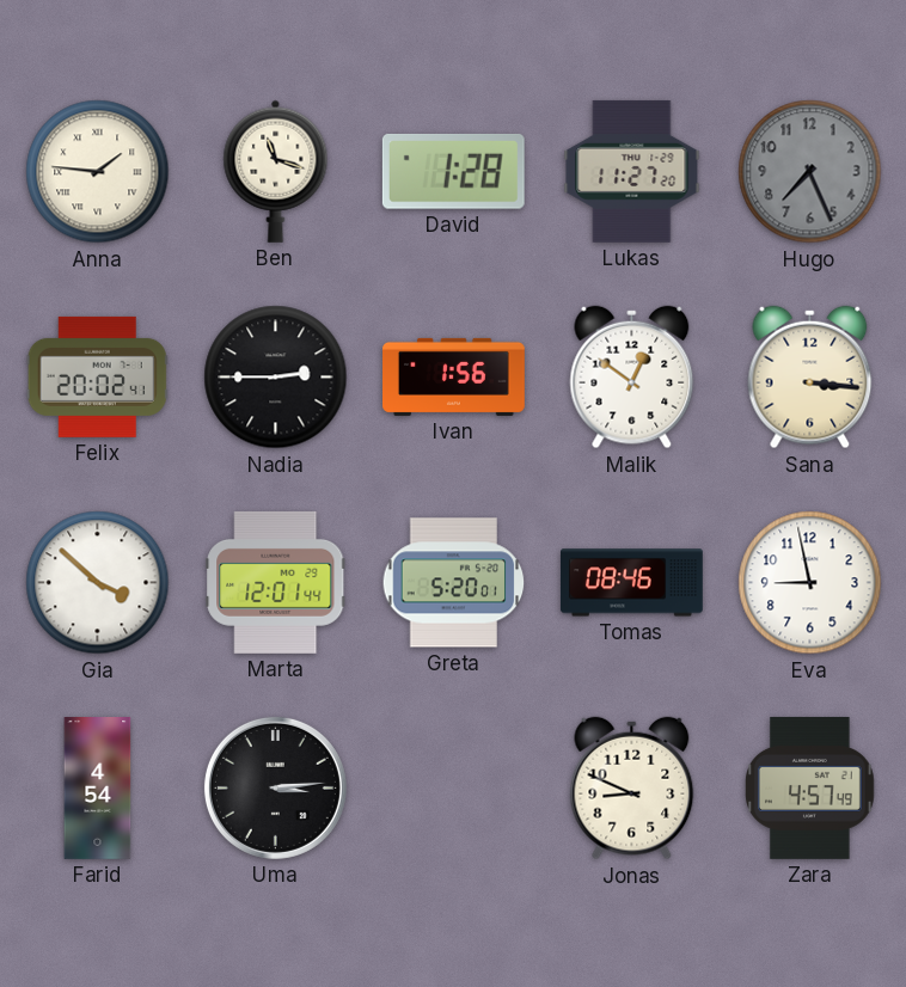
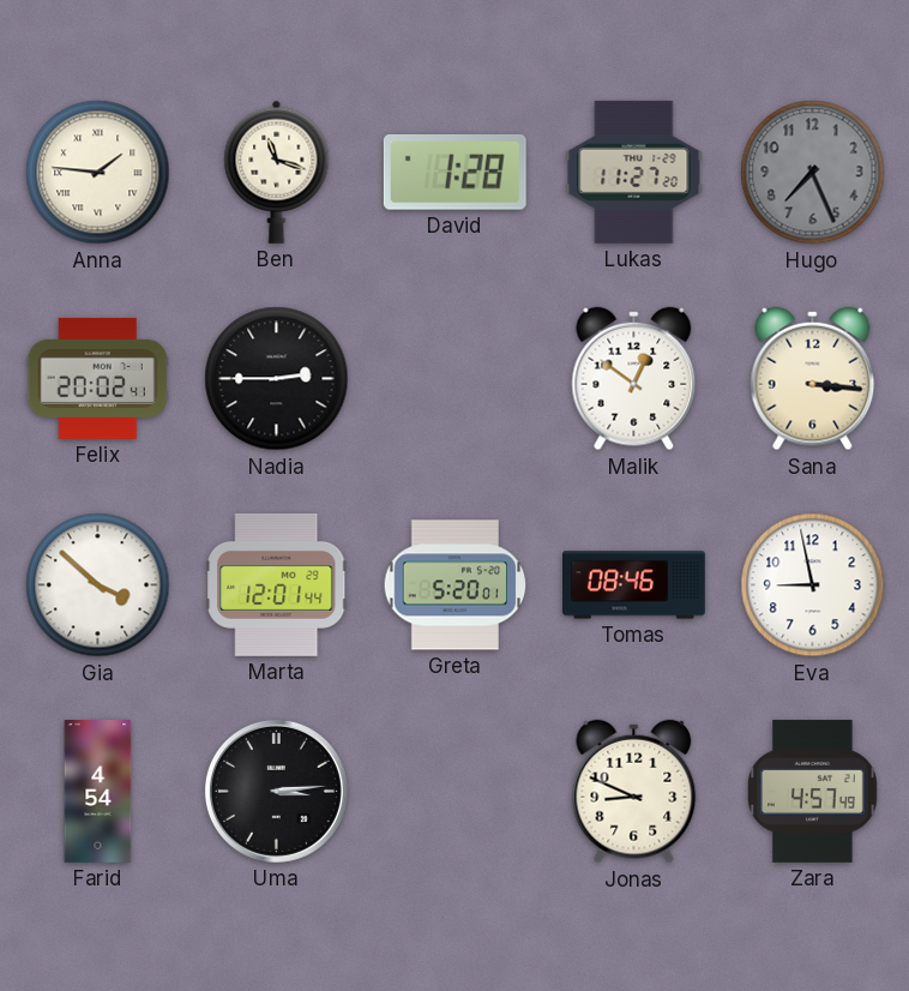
Ivan: 1:56 -> none
